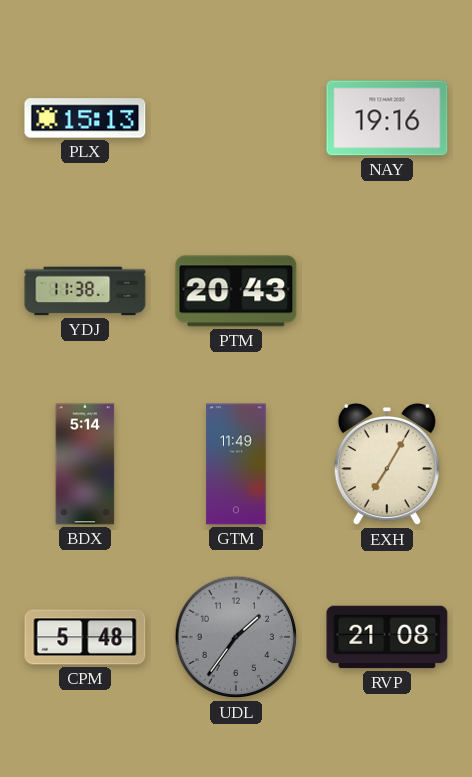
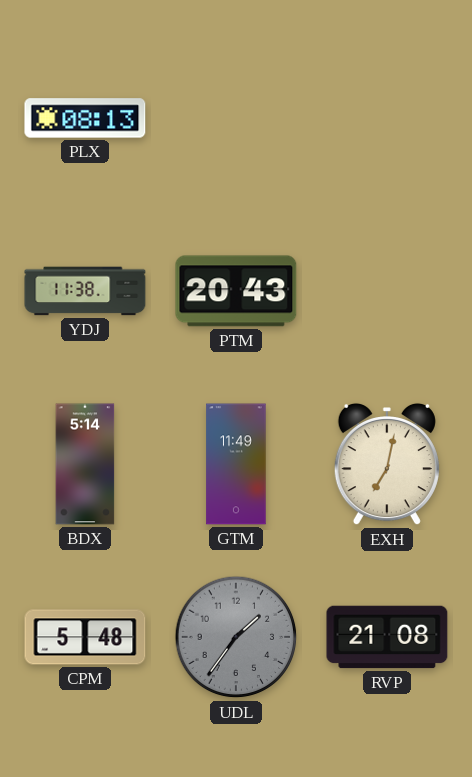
PLX: 15:13 -> 08:13
NAY: 19:16 -> none
EXH: 7:05 -> 7:02
